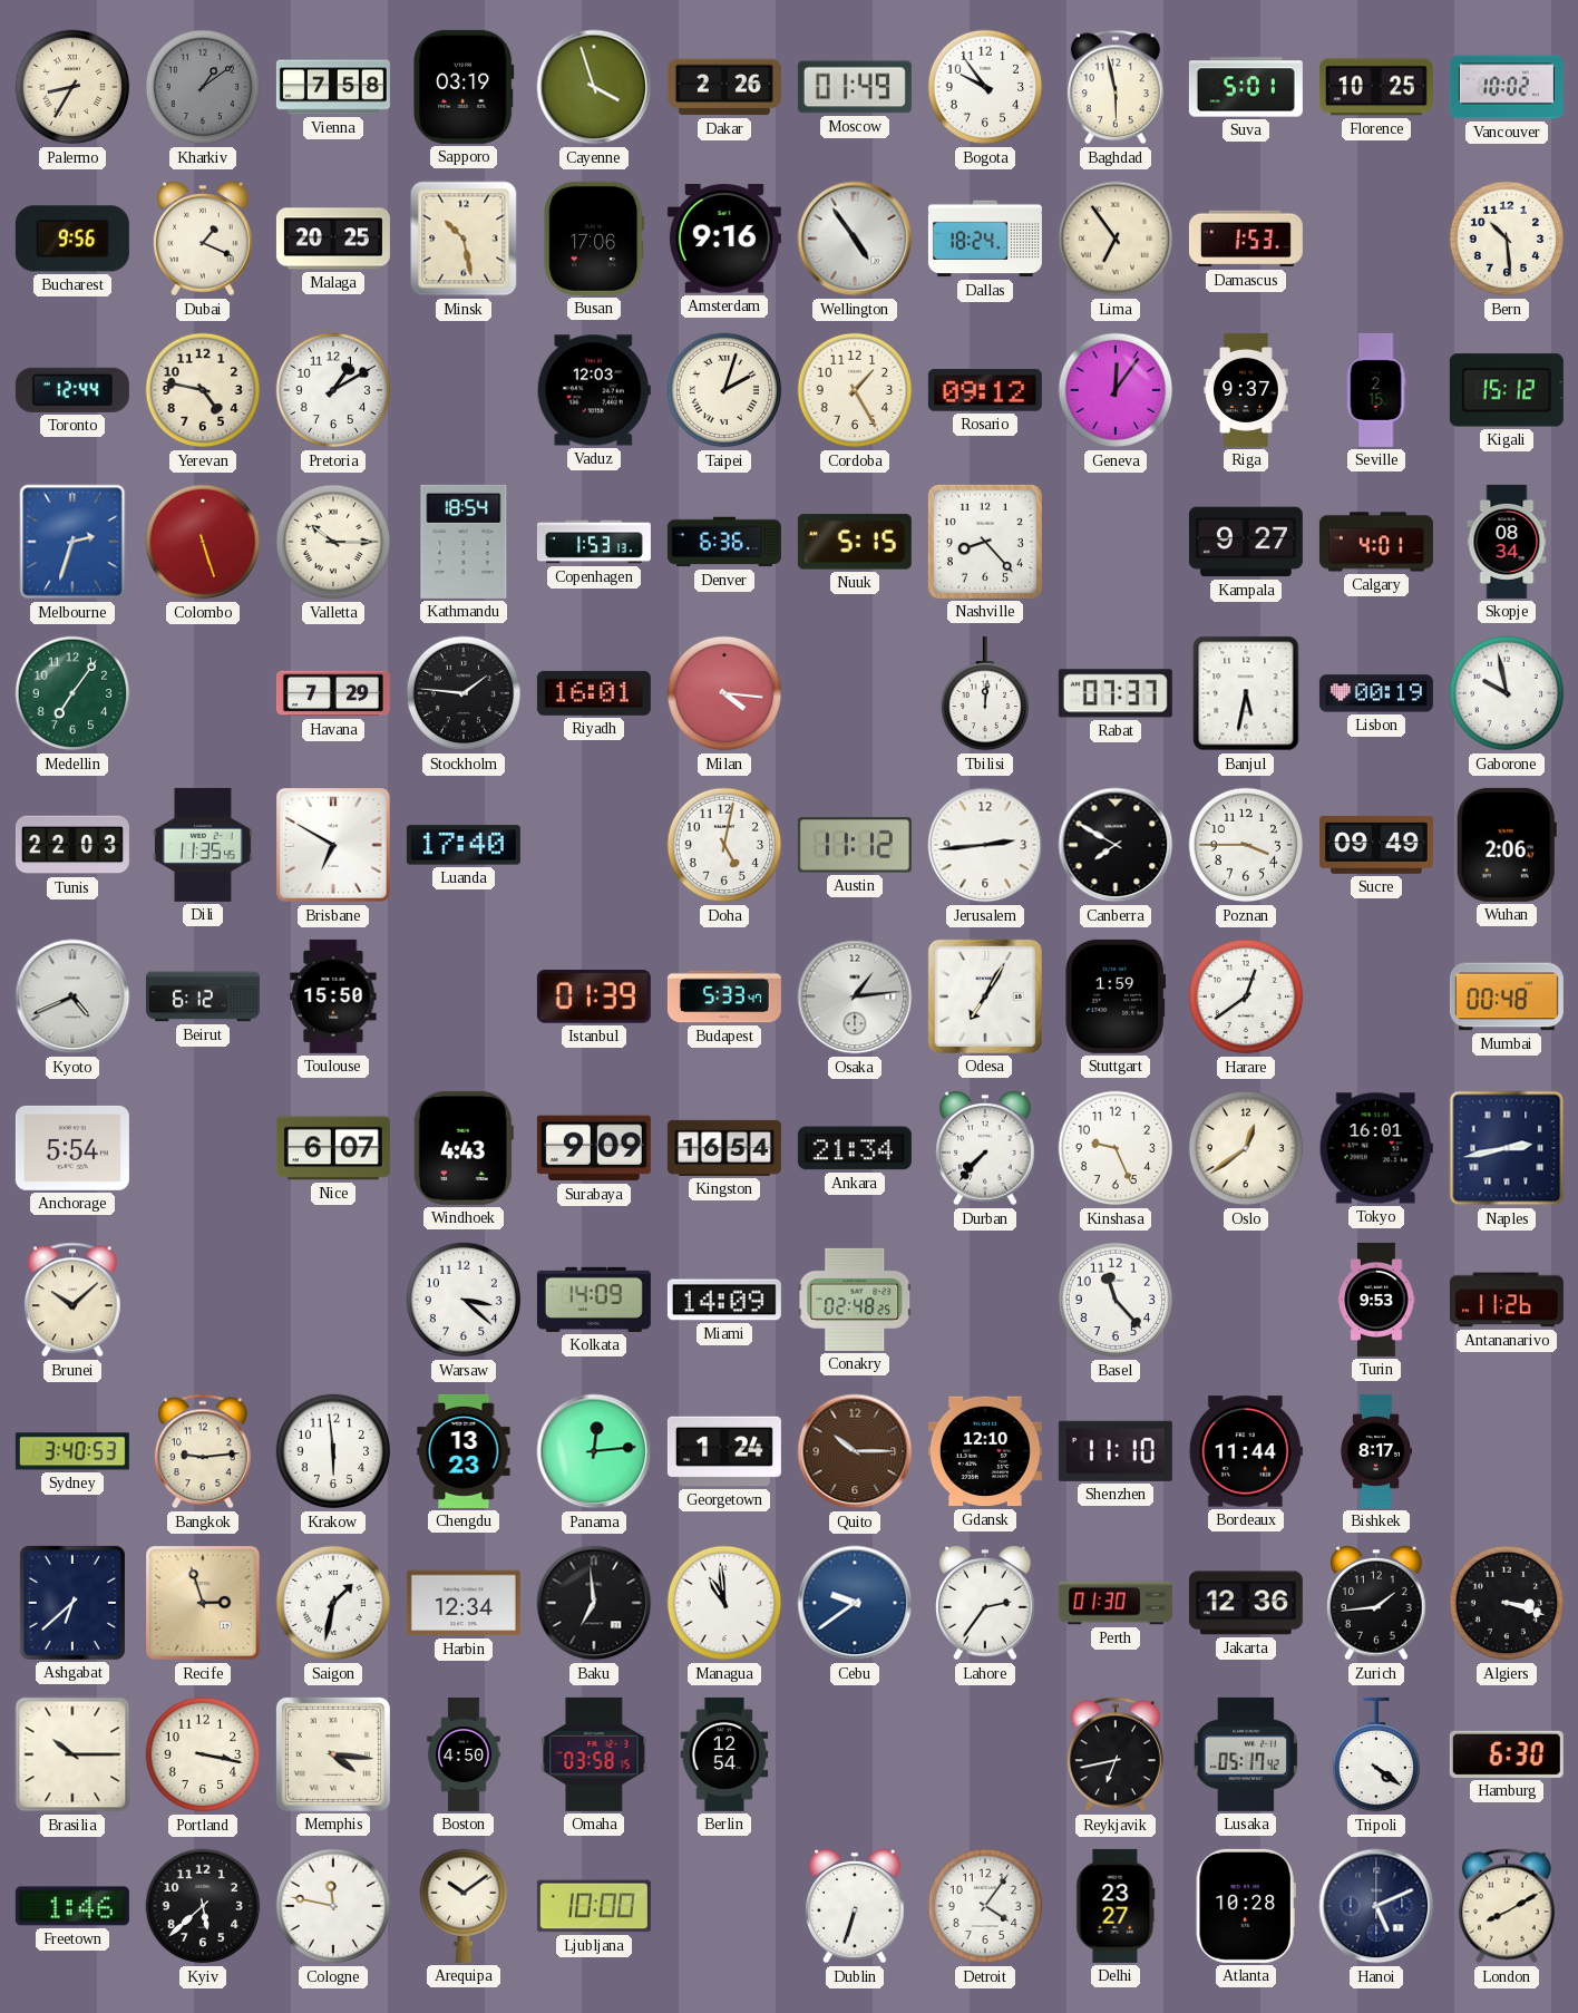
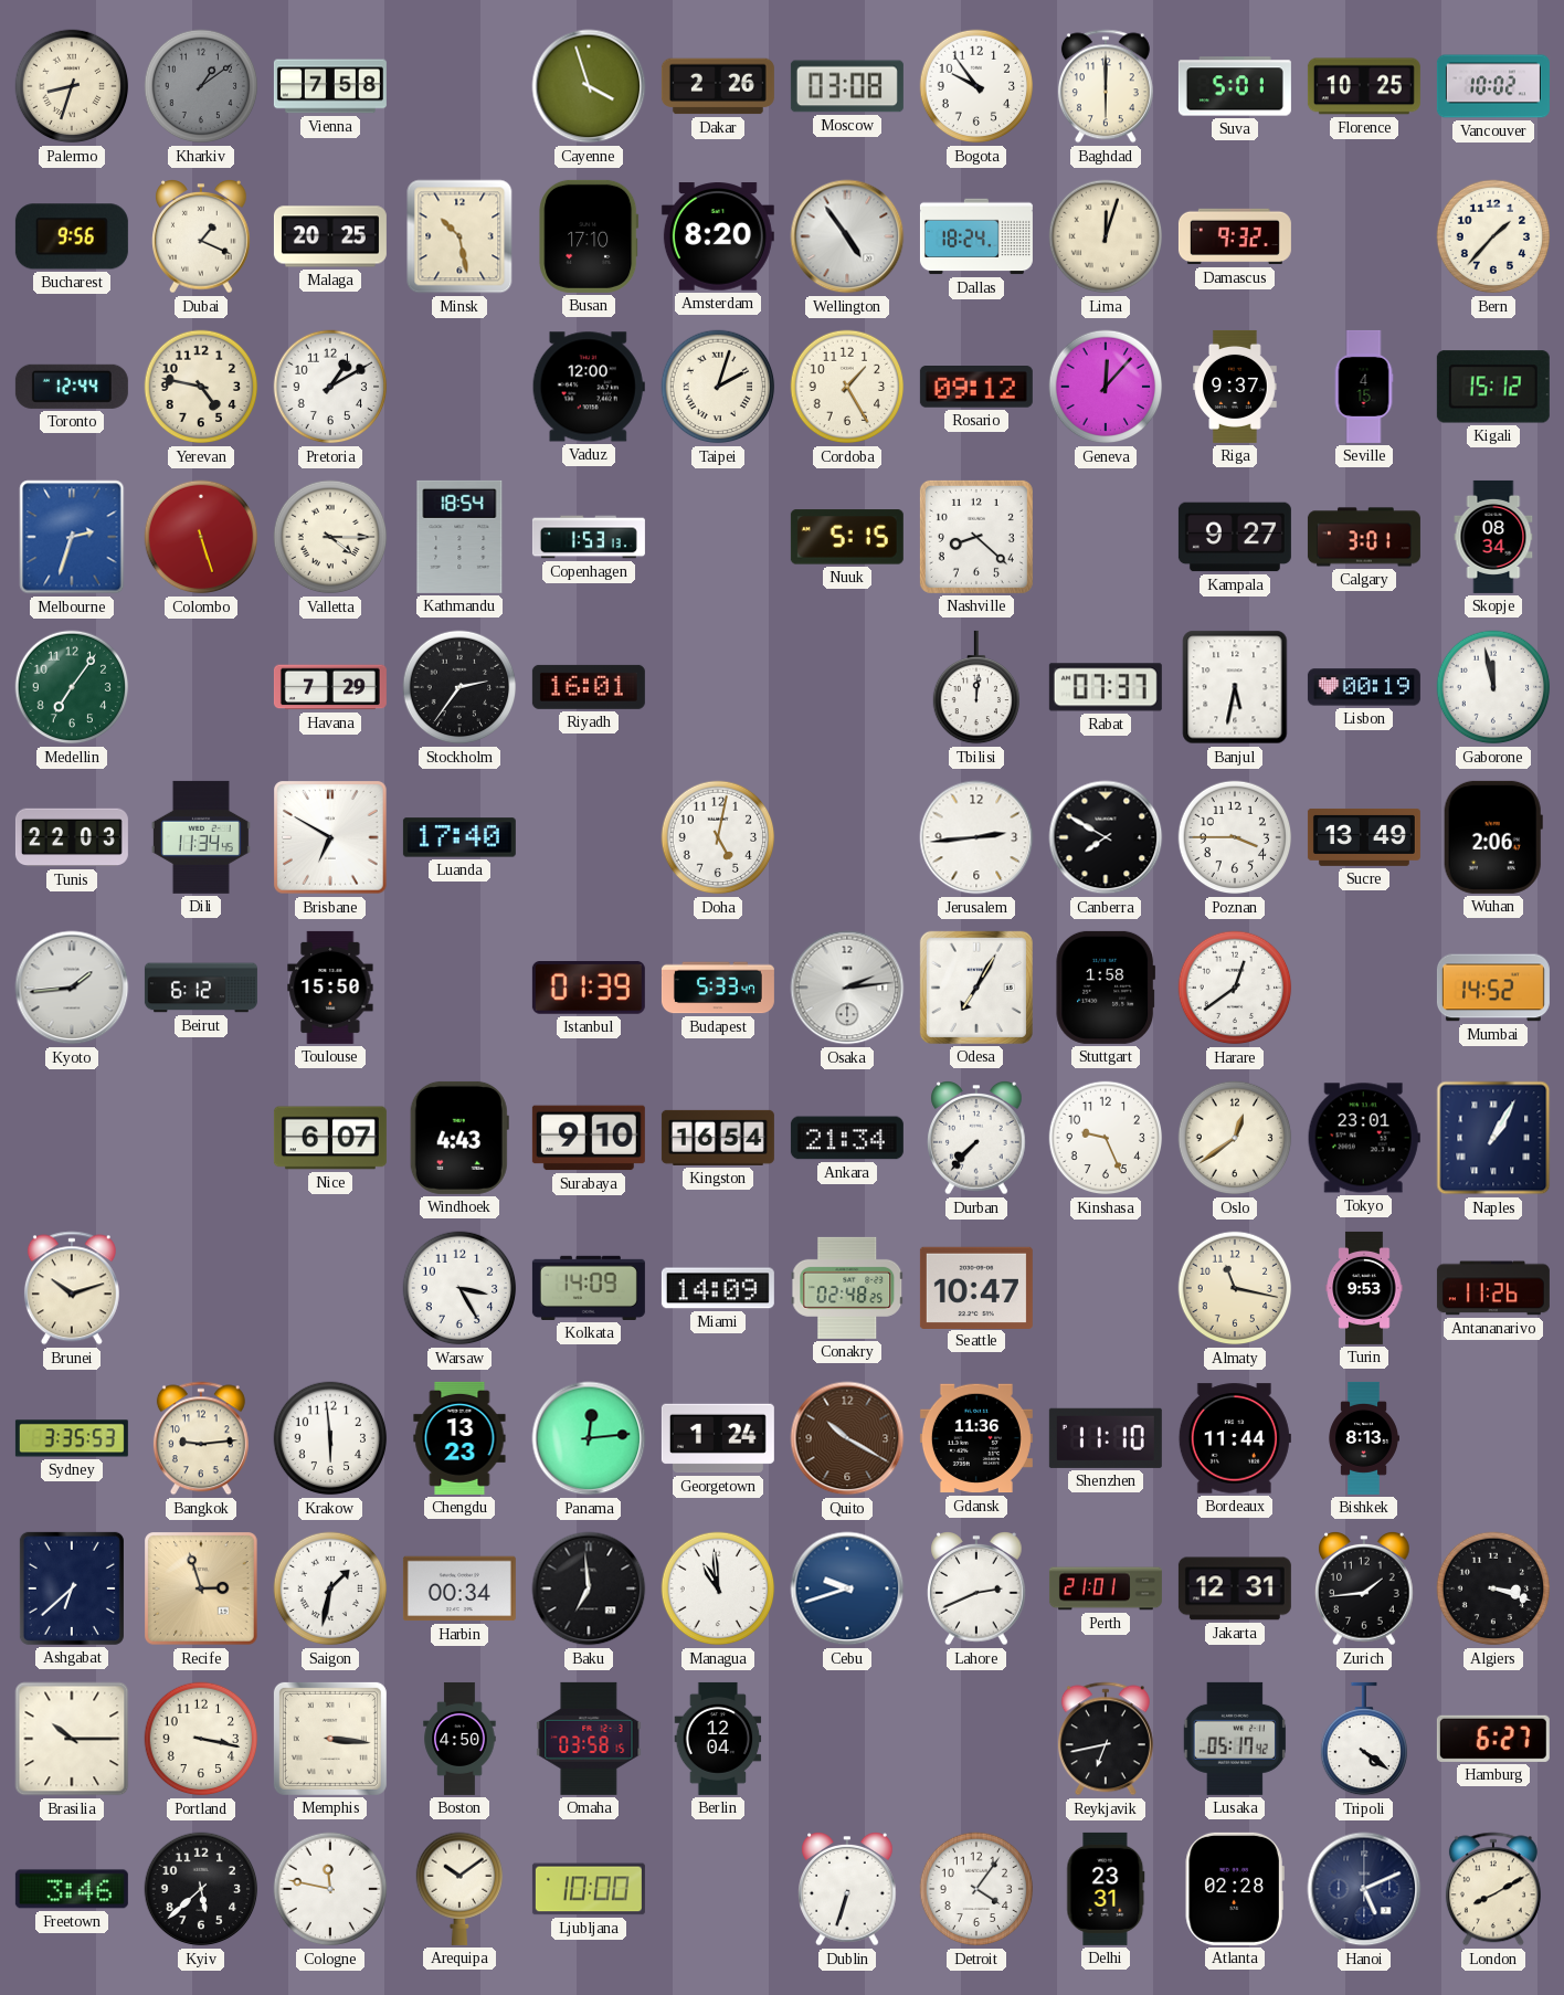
Palermo: 8:35 -> 8:33
Sapporo: 03:19 -> none
Moscow: 01:49 -> 03:08
Baghdad: 5:58 -> 6:00
Busan: 17:06 -> 17:10
Amsterdam: 9:16 -> 8:20
Lima: 6:54 -> 12:03
Damascus: 1:53 -> 9:32
Bern: 10:29 -> 1:37
Vaduz: 12:03 -> 12:00
Geneva: 12:06 -> 12:07
Seville: 2:15 -> 4:15
Valletta: 10:15 -> 4:15
Denver: 6:36 -> none
Nashville: 8:23 -> 8:22
Calgary: 4:01 -> 3:01
Stockholm: 1:46 -> 2:36
Milan: 4:16 -> none
Gaborone: 9:58 -> 11:58
Dili: 11:35 -> 11:34
Austin: 11:12 -> none
Sucre: 09:49 -> 13:49
Kyoto: 4:41 -> 1:44
Osaka: 1:14 -> 2:14
Stuttgart: 1:59 -> 1:58
Mumbai: 00:48 -> 14:52
Anchorage: 5:54 -> none
Surabaya: 9:09 -> 9:10
Tokyo: 16:01 -> 23:01
Naples: 2:43 -> 1:05
Brunei: 10:08 -> 10:12
Warsaw: 3:22 -> 3:25
Seattle: none -> 10:47
Basel: 11:23 -> none
Almaty: none -> 11:17
Sydney: 3:40 -> 3:35
Quito: 10:15 -> 10:20
Gdansk: 12:10 -> 11:36
Bishkek: 8:17 -> 8:13
Harbin: 12:34 -> 00:34
Cebu: 9:39 -> 9:42
Lahore: 2:36 -> 2:41
Perth: 01:30 -> 21:01
Jakarta: 12:36 -> 12:31
Memphis: 4:16 -> 3:16
Berlin: 12:54 -> 12:04
Hamburg: 6:30 -> 6:27
Freetown: 1:46 -> 3:46
Delhi: 23:27 -> 23:31
Atlanta: 10:28 -> 02:28
